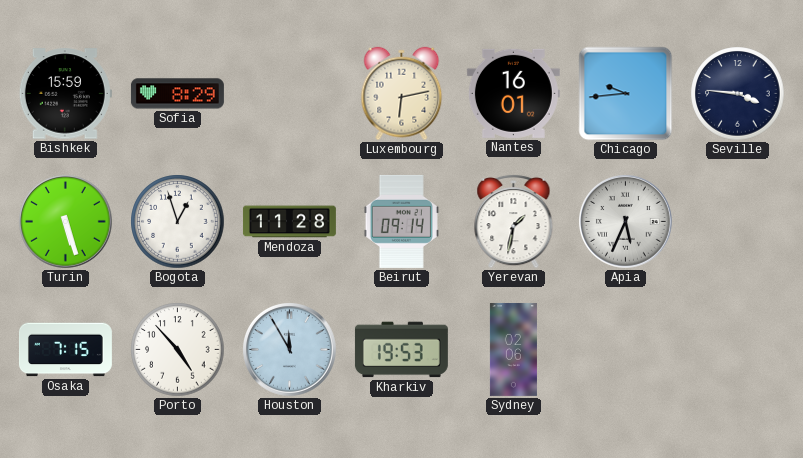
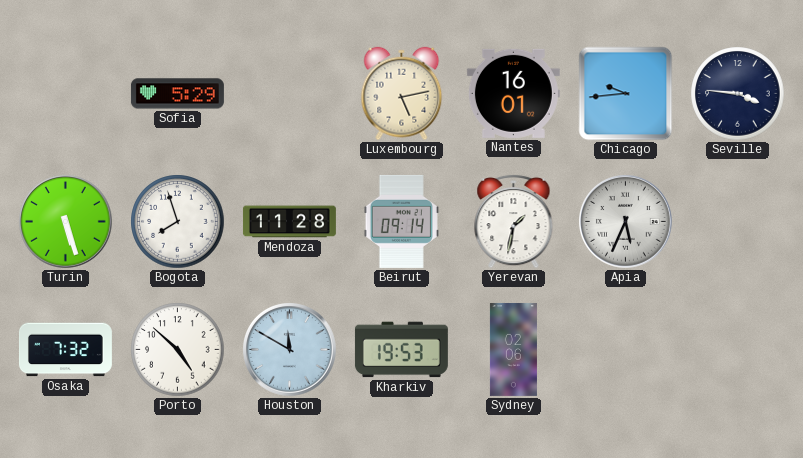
Bishkek: 15:59 -> none
Sofia: 8:29 -> 5:29
Luxembourg: 6:13 -> 5:13
Bogota: 12:57 -> 7:57
Osaka: 7:15 -> 7:32
Porto: 4:53 -> 4:52
Houston: 11:55 -> 11:50
